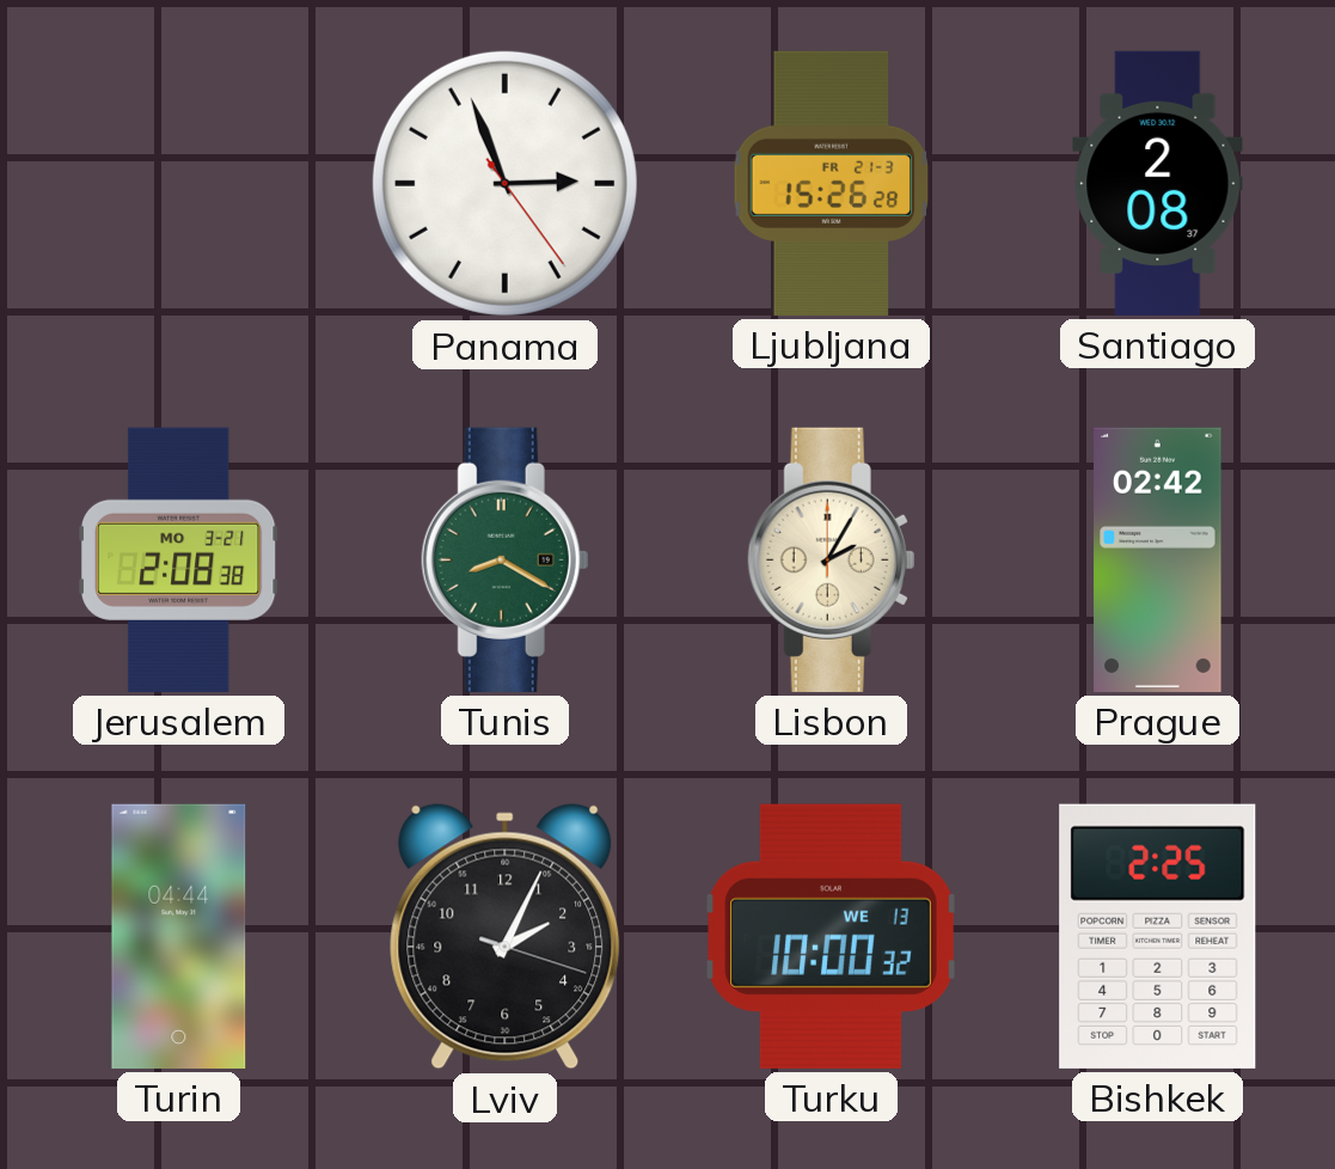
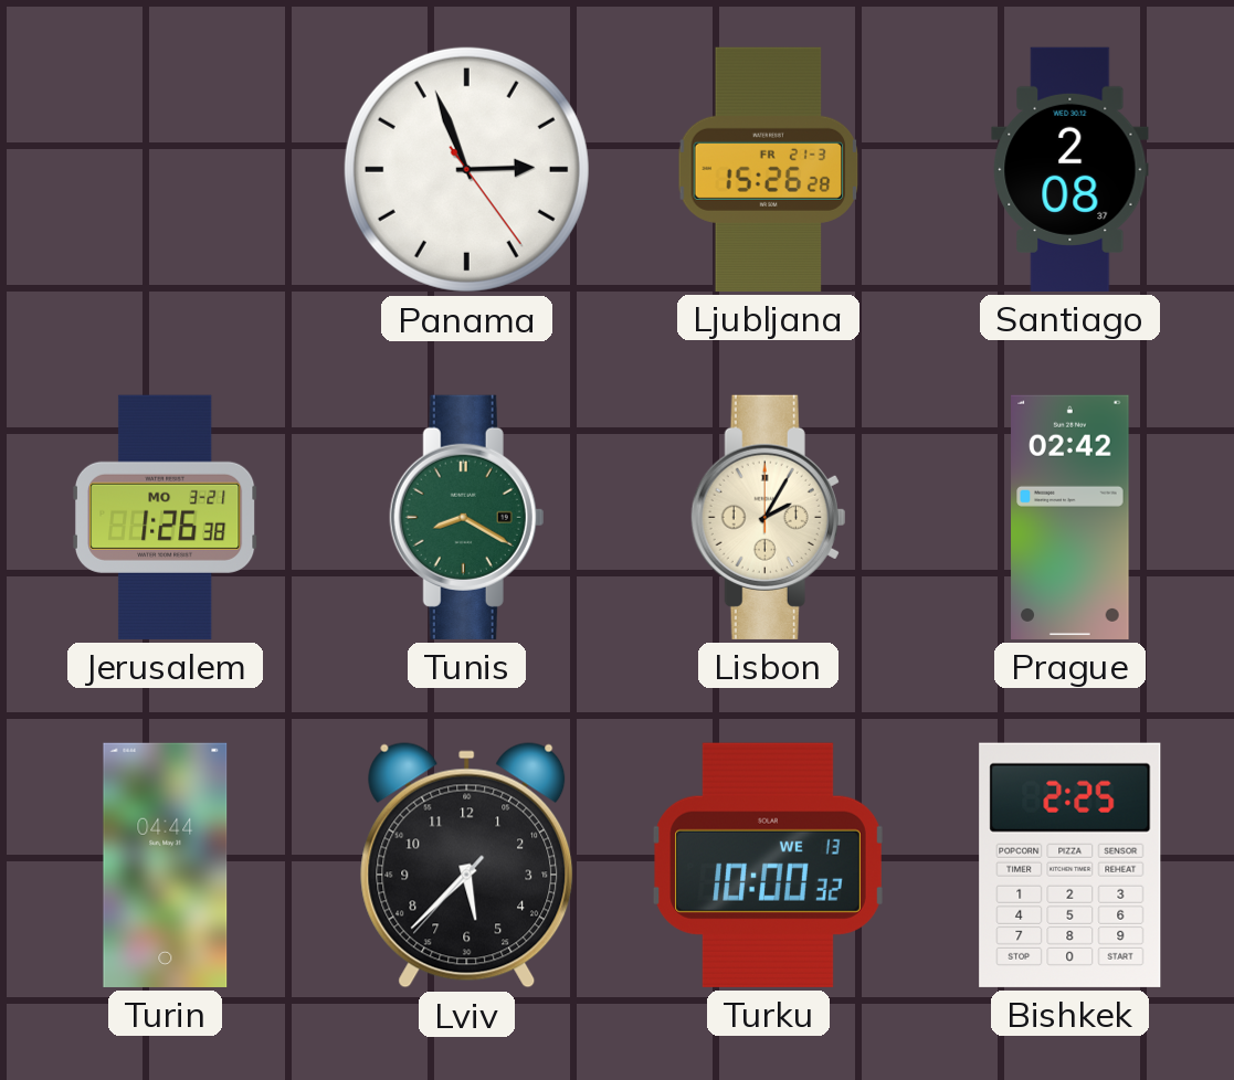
Jerusalem: 2:08 -> 1:26
Lviv: 2:04 -> 5:37
